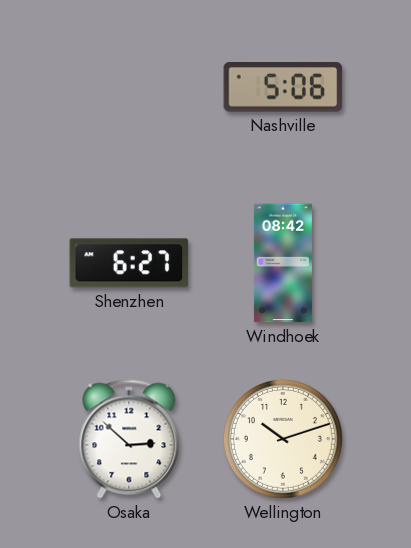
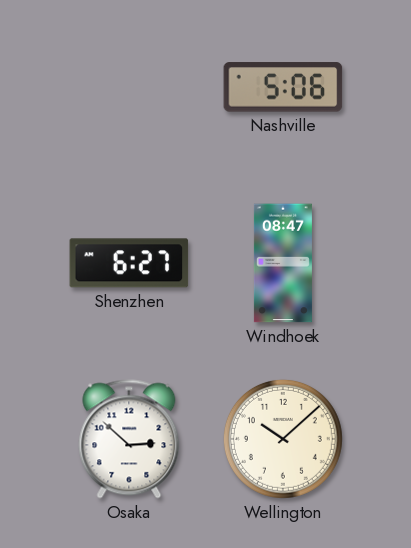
Windhoek: 08:42 -> 08:47
Wellington: 10:12 -> 10:08
